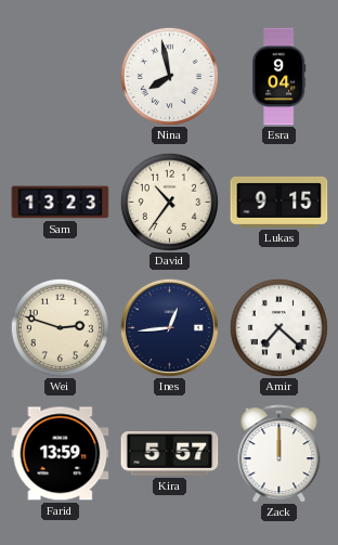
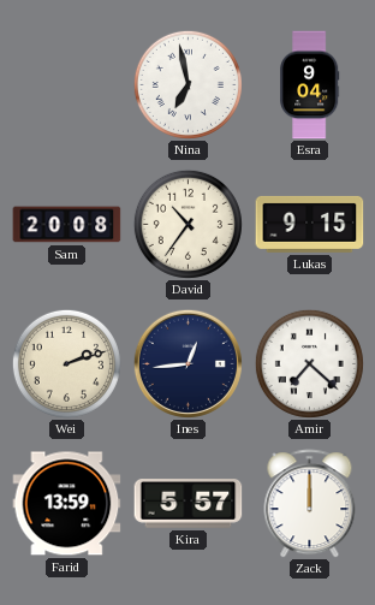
Nina: 7:58 -> 6:58
Sam: 13:23 -> 20:08
Wei: 2:48 -> 2:12
